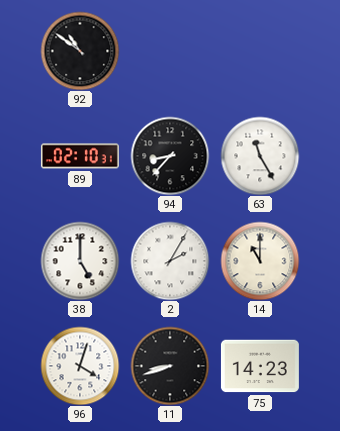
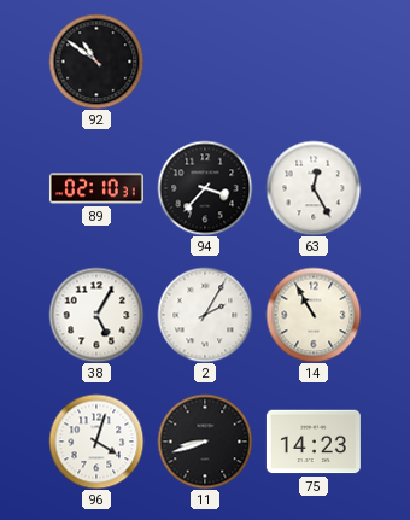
94: 8:37 -> 3:37
63: 11:25 -> 12:25
38: 5:00 -> 5:05
14: 11:00 -> 10:55
